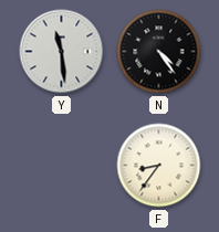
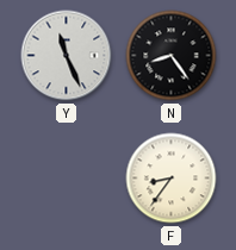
Y: 11:29 -> 11:26
N: 4:24 -> 8:24
